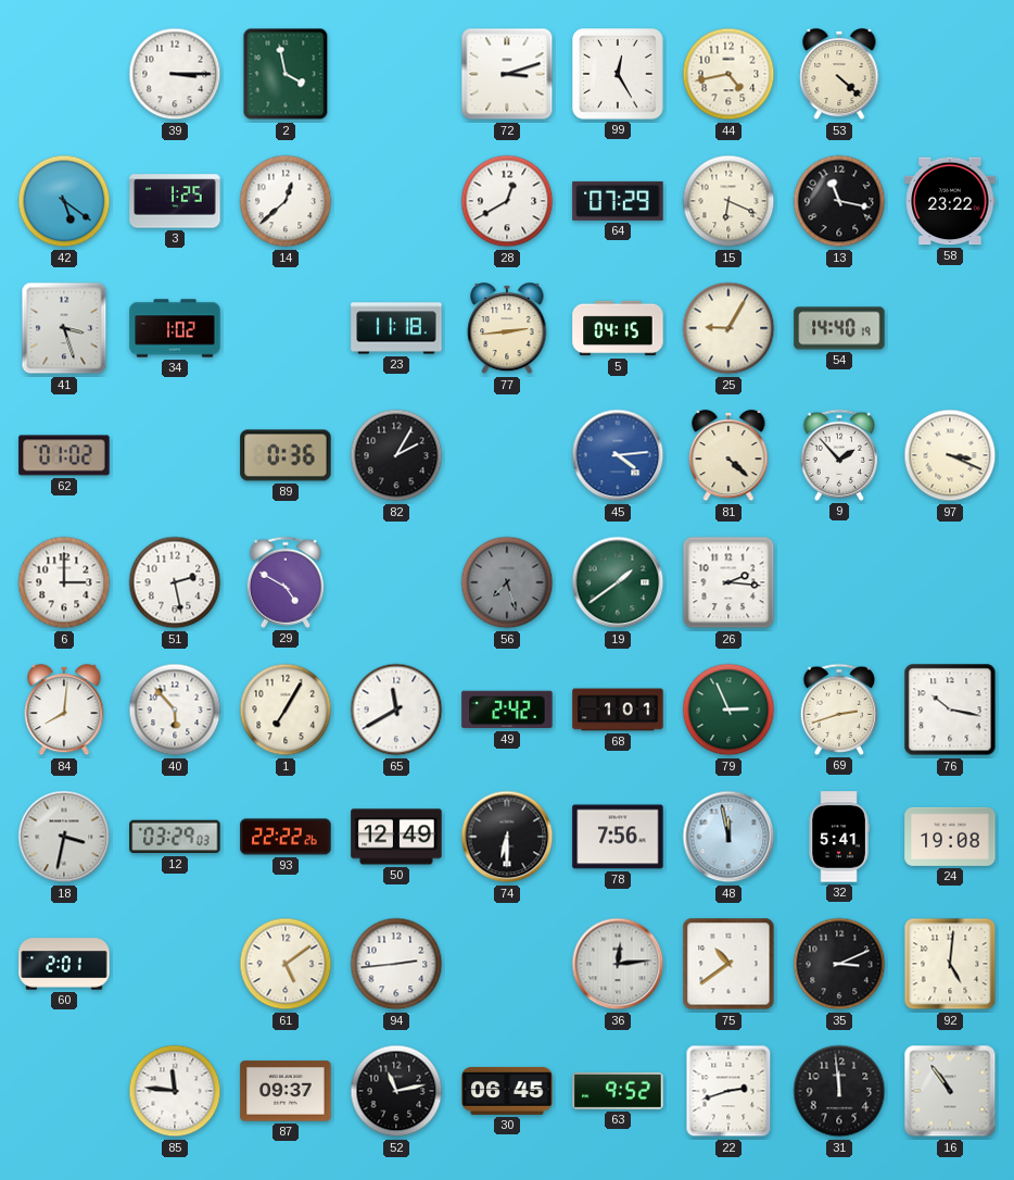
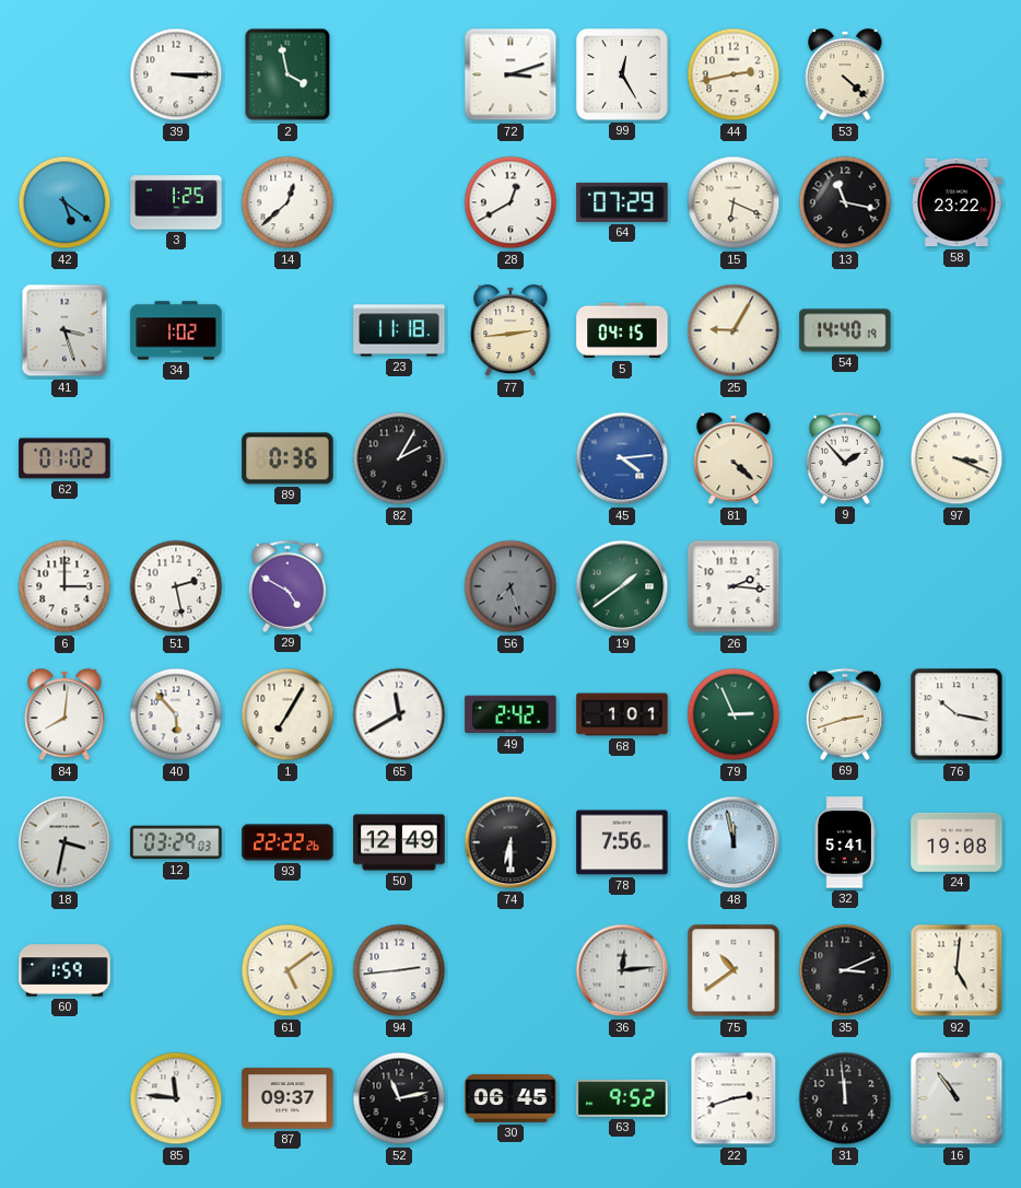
44: 4:43 -> 2:43
60: 2:01 -> 1:59
